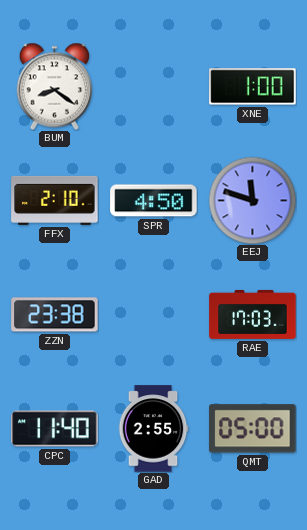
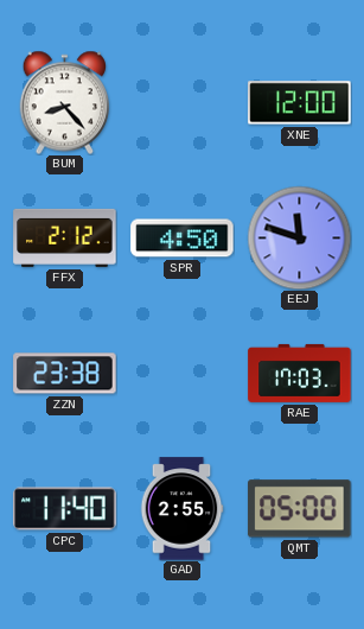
BUM: 8:21 -> 8:23
XNE: 1:00 -> 12:00
FFX: 2:10 -> 2:12
